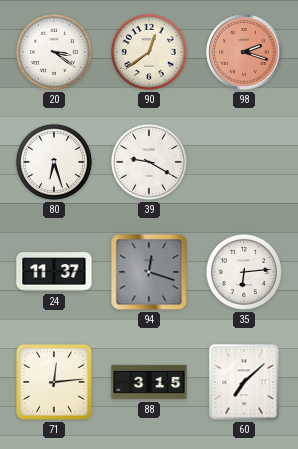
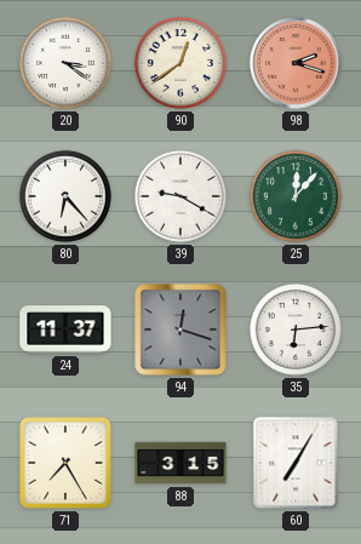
80: 6:27 -> 6:23
25: none -> 12:07
71: 12:14 -> 7:25
60: 7:08 -> 7:05
